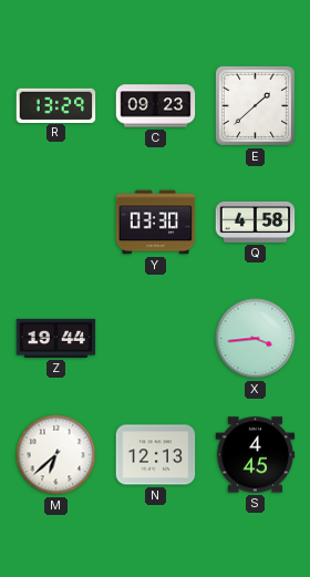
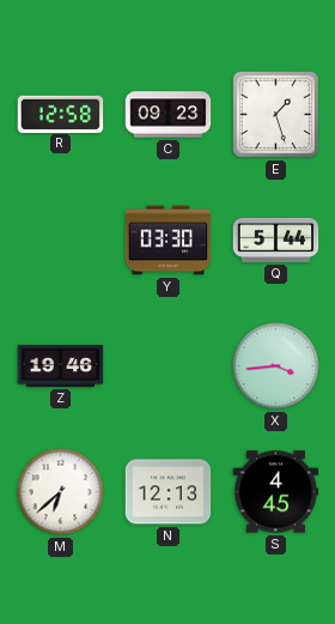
R: 13:29 -> 12:58
E: 1:38 -> 1:27
Q: 4:58 -> 5:44
Z: 19:44 -> 19:46
